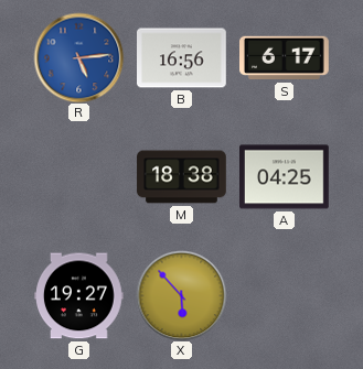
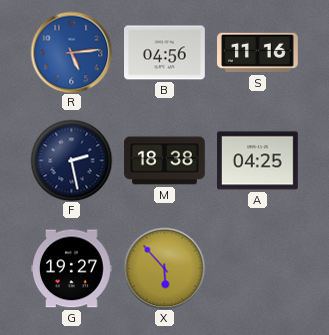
B: 16:56 -> 04:56
S: 6:17 -> 11:16
F: none -> 2:28
